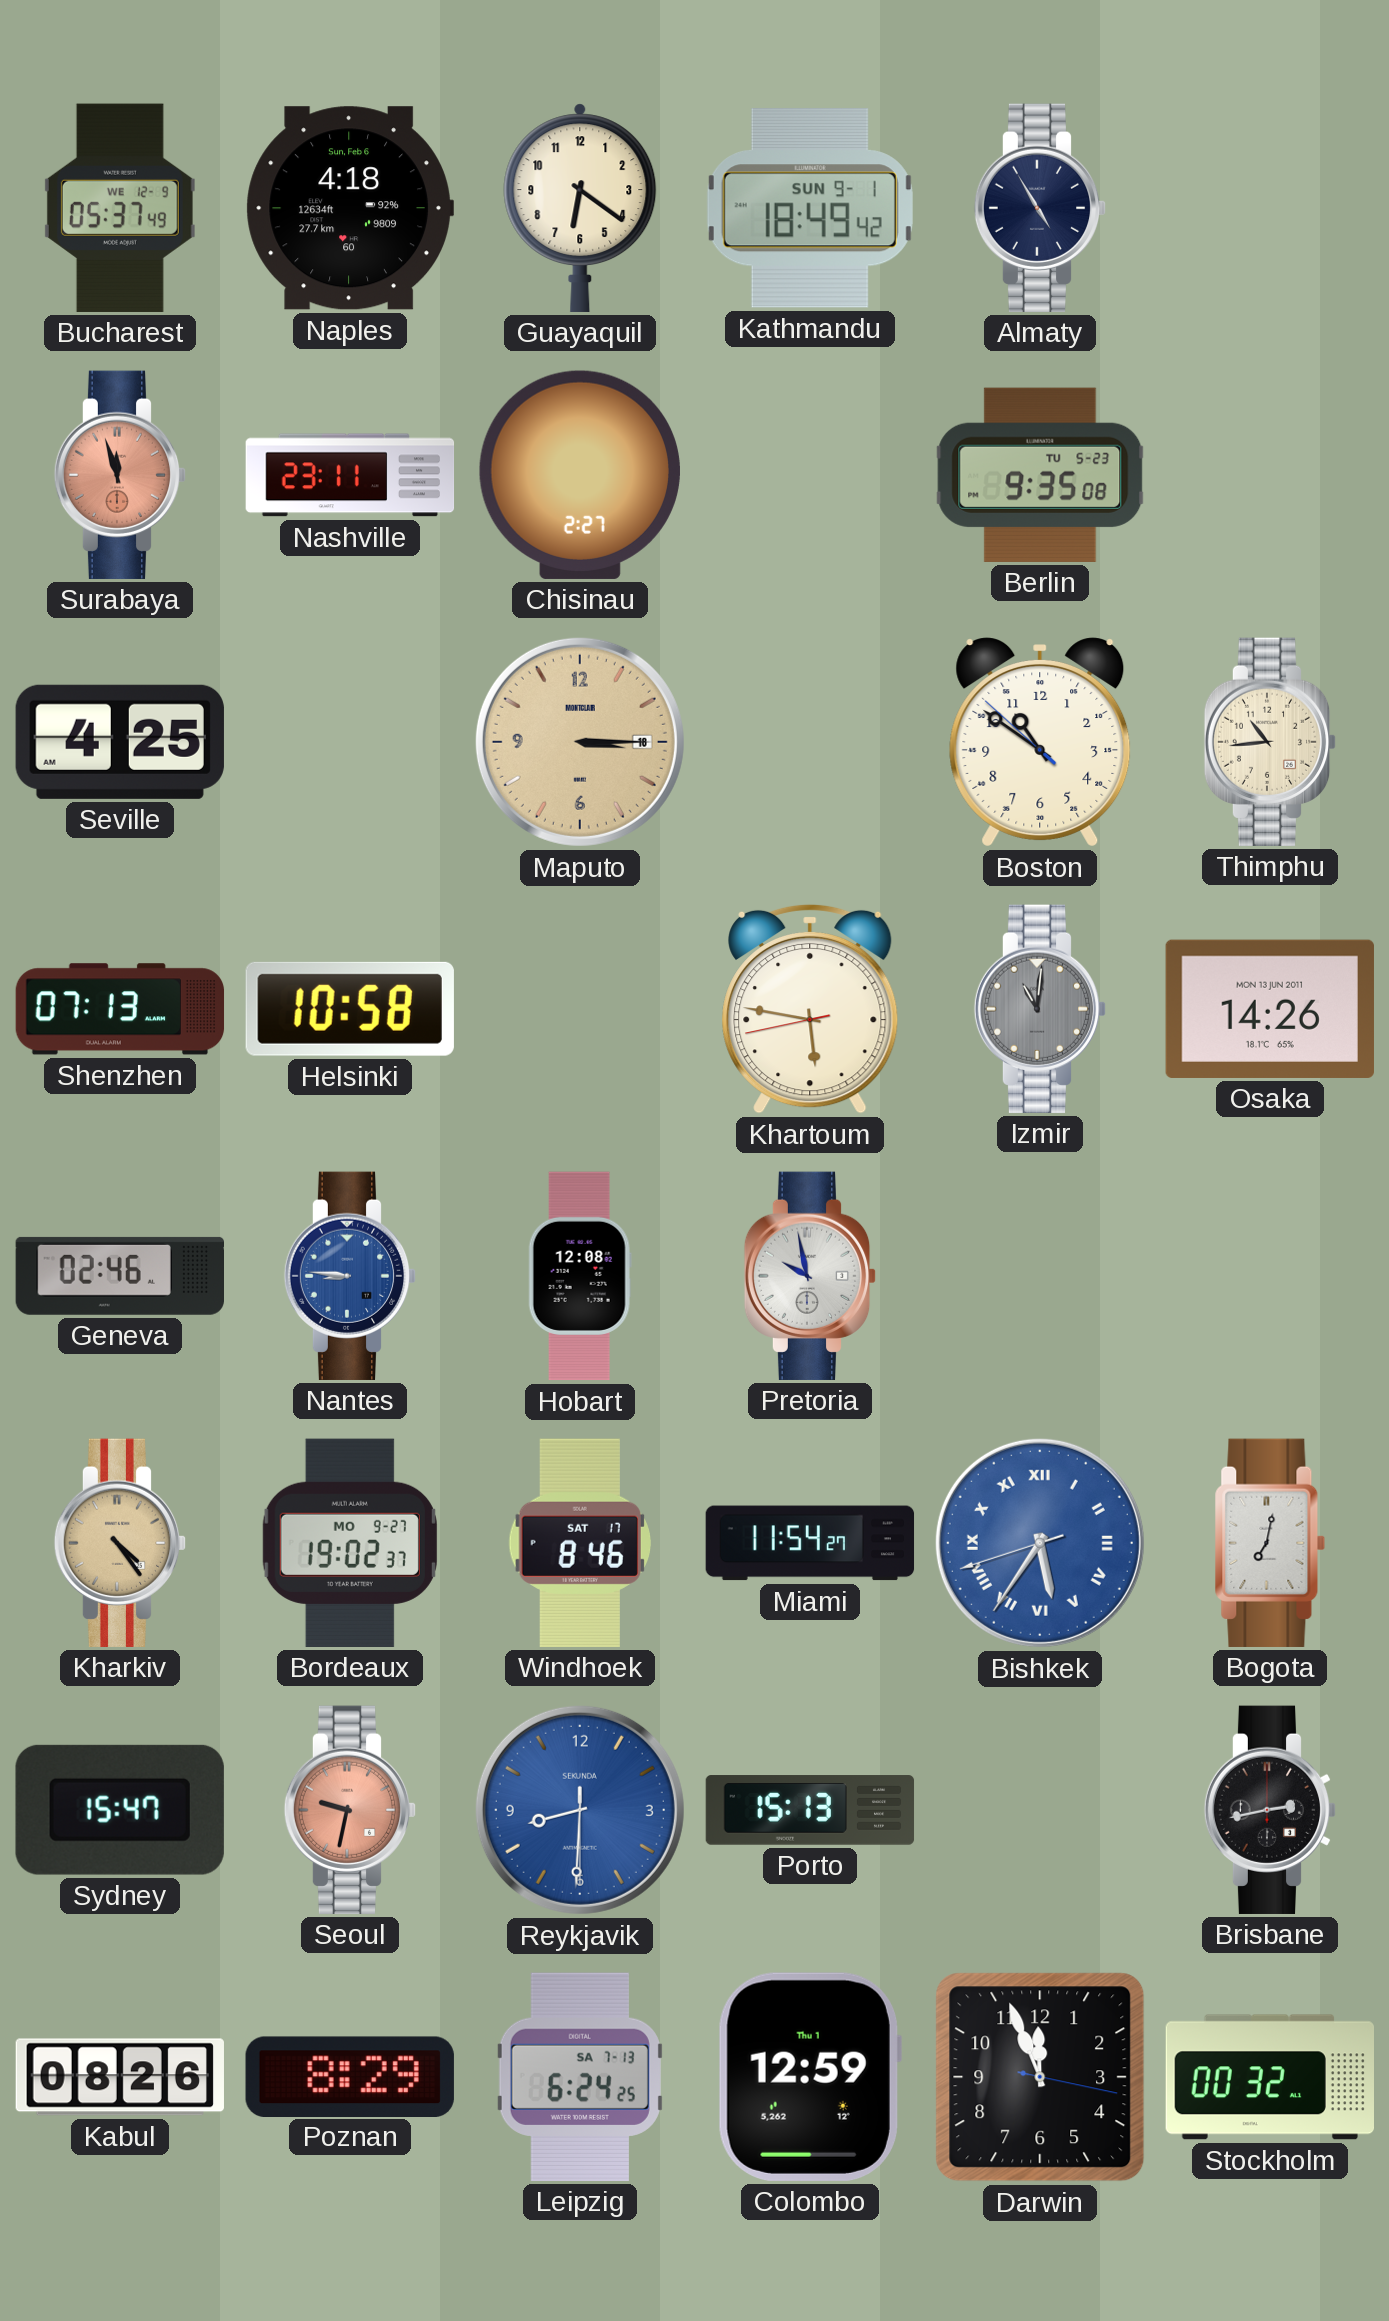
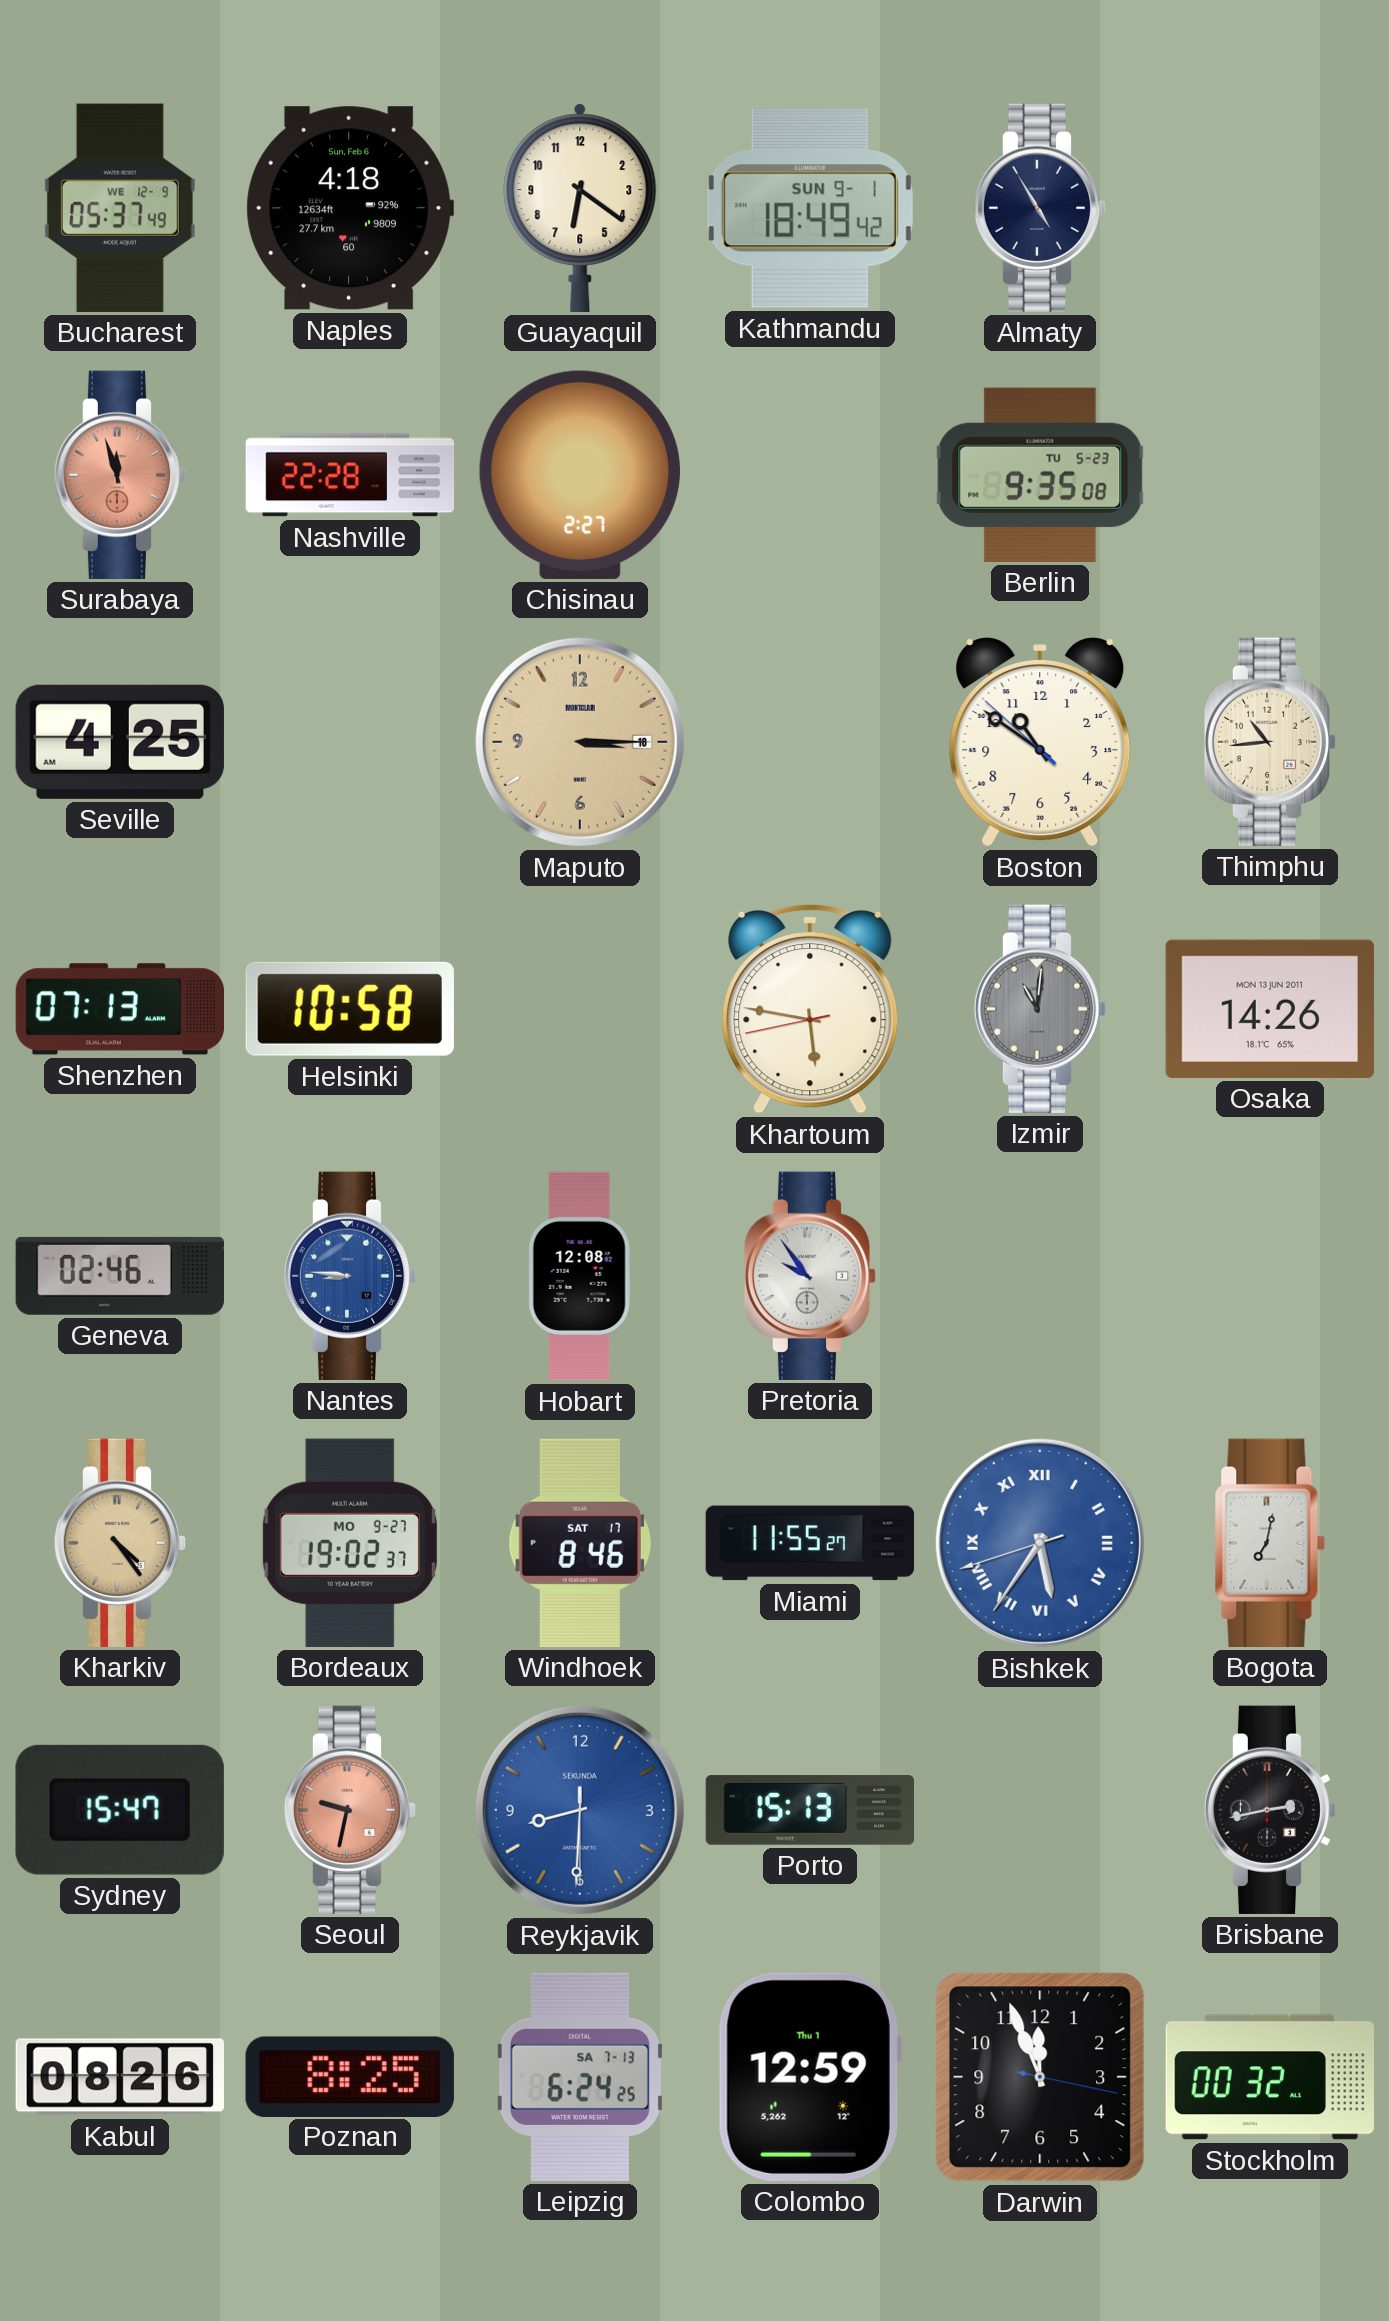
Nashville: 23:11 -> 22:28
Pretoria: 9:58 -> 9:54
Miami: 11:54 -> 11:55
Poznan: 8:29 -> 8:25
